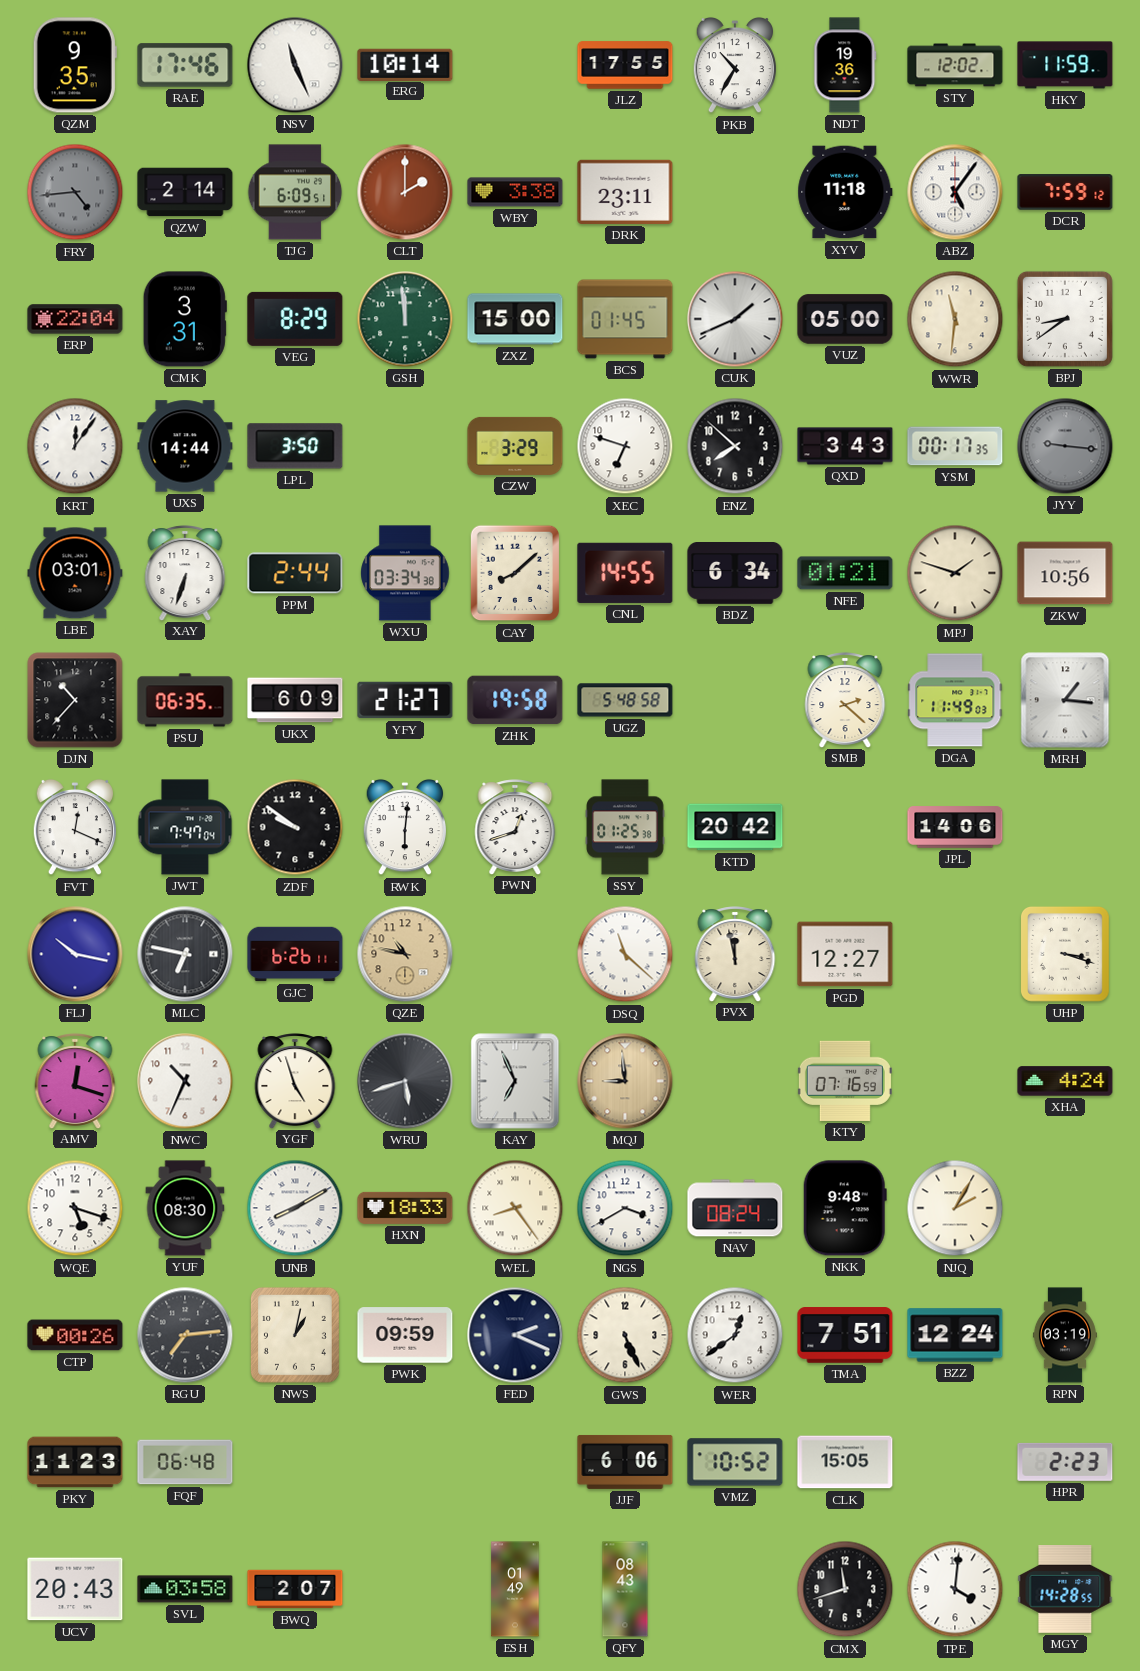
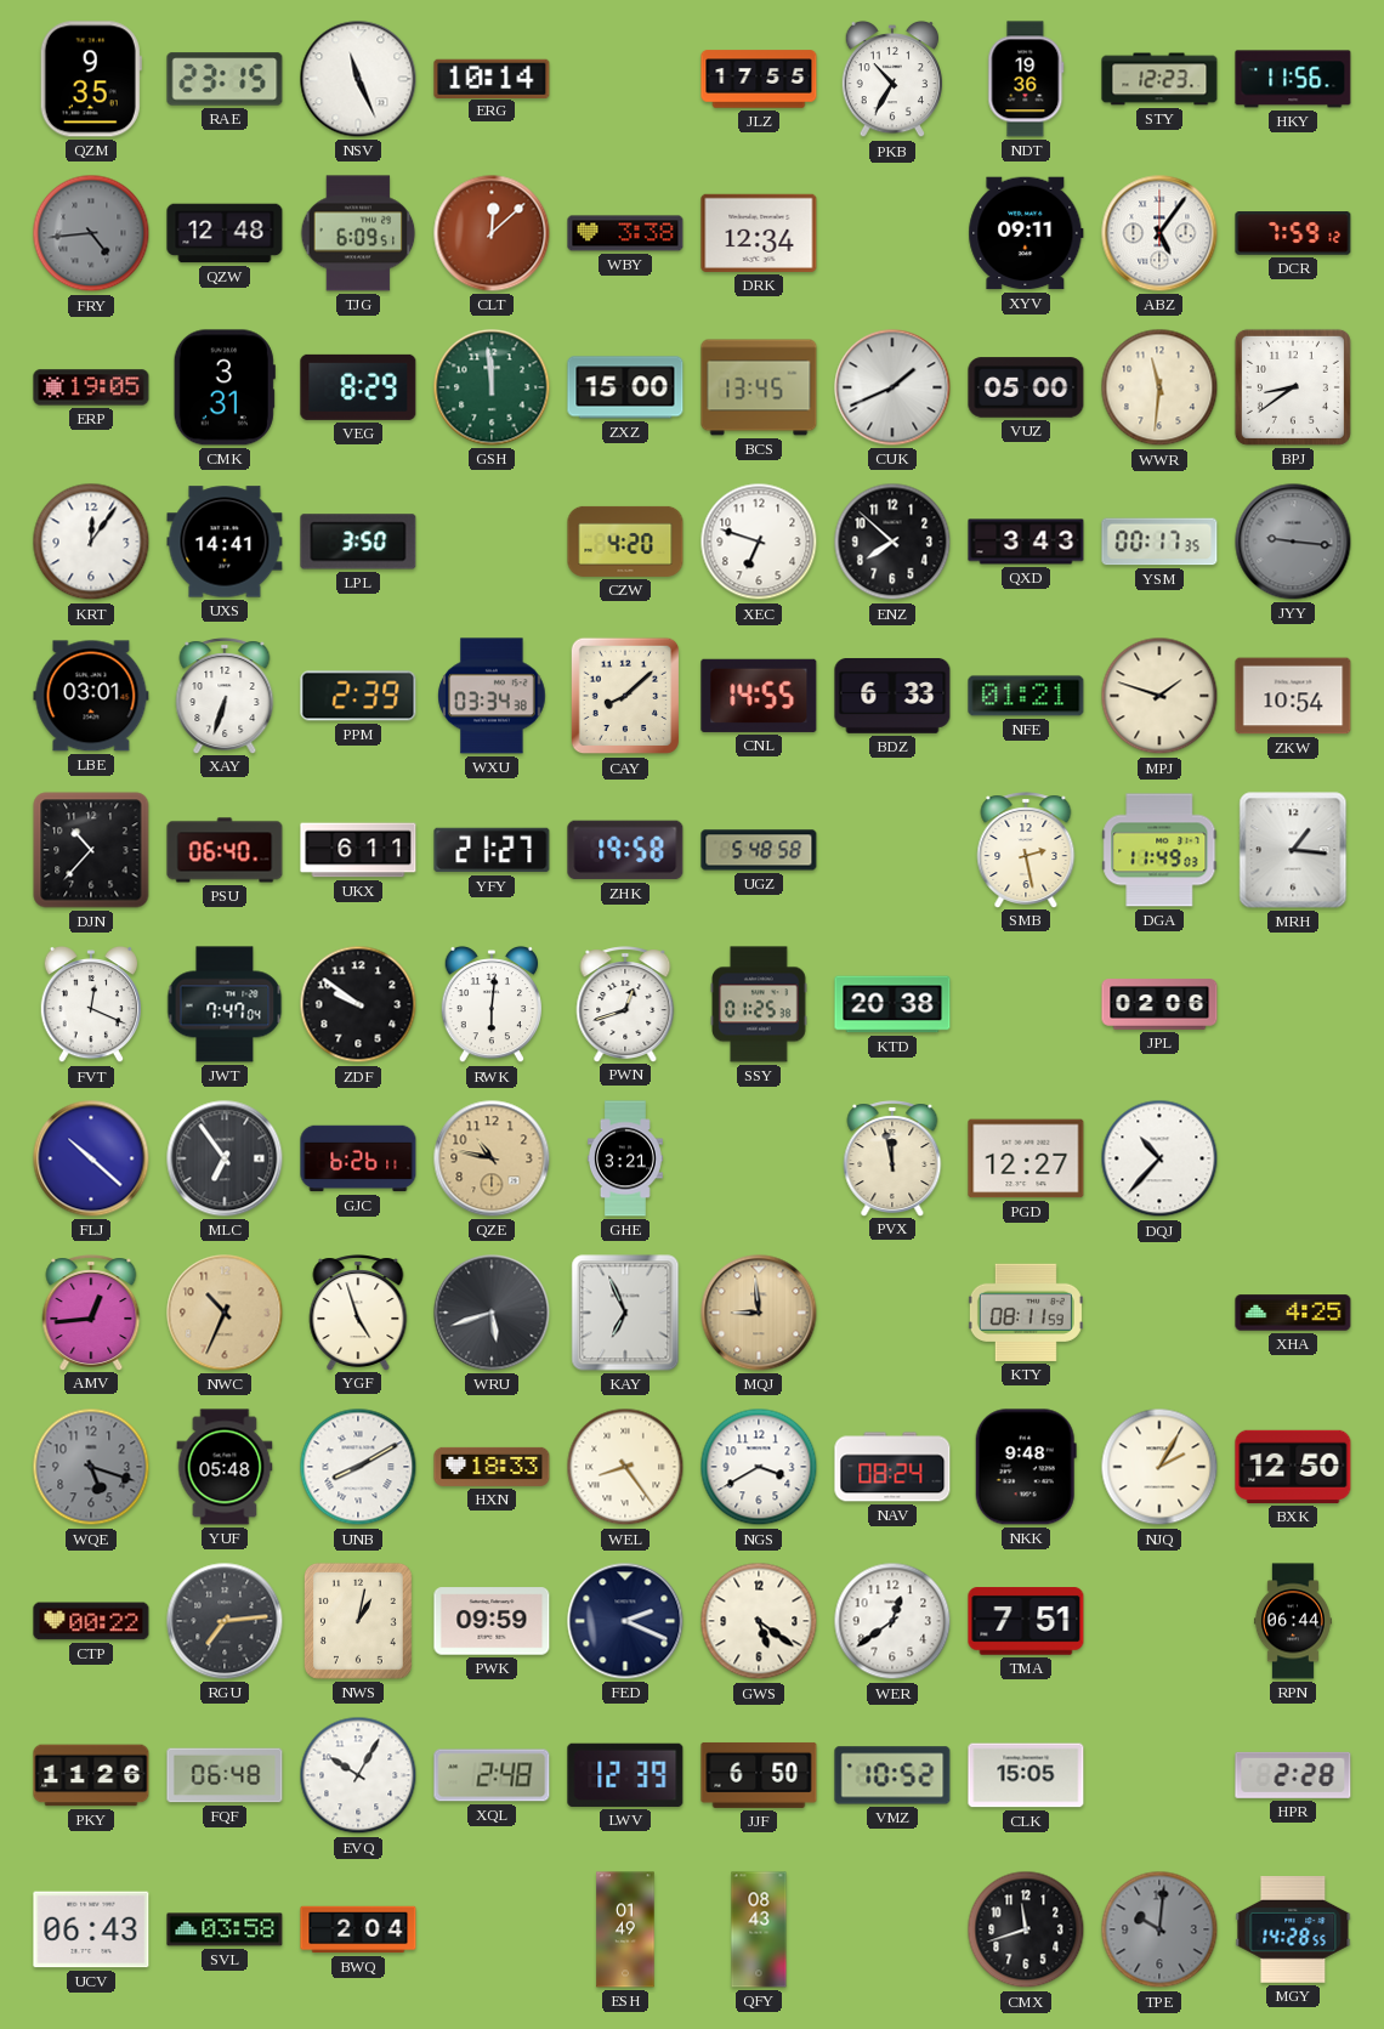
RAE: 17:46 -> 23:15
STY: 12:02 -> 12:23
HKY: 11:59 -> 11:56
QZW: 2:14 -> 12:48
CLT: 2:00 -> 12:08
DRK: 23:11 -> 12:34
XYV: 11:18 -> 09:11
ERP: 22:04 -> 19:05
BCS: 01:45 -> 13:45
UXS: 14:44 -> 14:41
CZW: 3:29 -> 4:20
PPM: 2:44 -> 2:39
BDZ: 6:34 -> 6:33
ZKW: 10:56 -> 10:54
PSU: 06:35 -> 06:40
UKX: 6:09 -> 6:11
SMB: 2:22 -> 2:28
KTD: 20:42 -> 20:38
JPL: 14:06 -> 02:06
FLJ: 10:17 -> 10:22
MLC: 6:47 -> 6:54
GHE: none -> 3:21
DSQ: 11:22 -> none
DQJ: none -> 10:37
UHP: 3:18 -> none
AMV: 12:18 -> 12:44
NWC dial: white -> champagne
KTY: 07:16 -> 08:11
XHA: 4:24 -> 4:25
WQE dial: white -> grey
YUF: 08:30 -> 05:48
BXK: none -> 12:50
CTP: 00:26 -> 00:22
GWS: 5:26 -> 5:21
BZZ: 12:24 -> none
RPN: 03:19 -> 06:44
PKY: 11:23 -> 11:26
EVQ: none -> 10:05
XQL: none -> 2:48
LWV: none -> 12:39
JJF: 6:06 -> 6:50
HPR: 2:23 -> 2:28
UCV: 20:43 -> 06:43
BWQ: 2:07 -> 2:04
TPE: 4:01 -> 10:01
TPE dial: white -> grey
